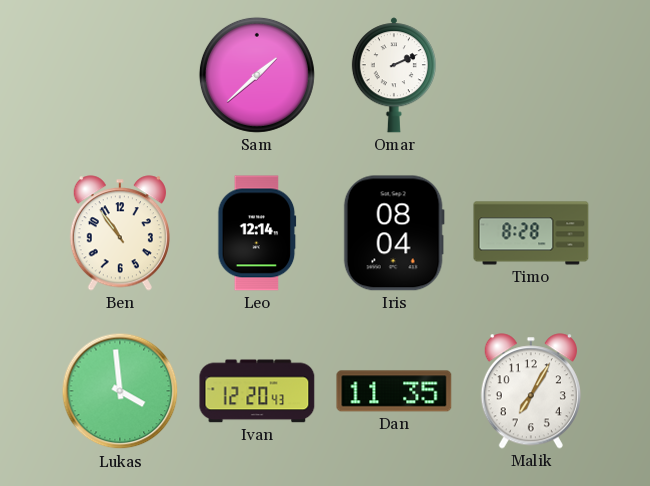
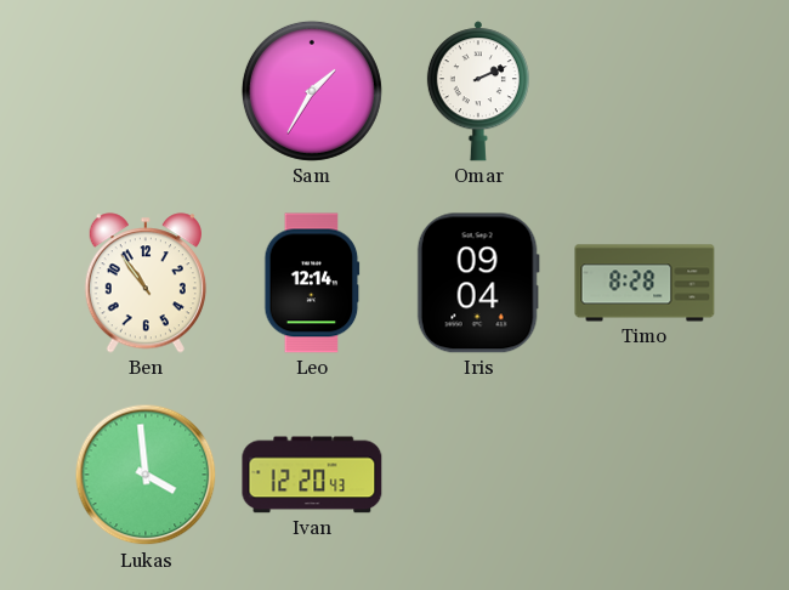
Sam: 1:38 -> 1:35
Iris: 08:04 -> 09:04
Dan: 11:35 -> none
Malik: 7:05 -> none
